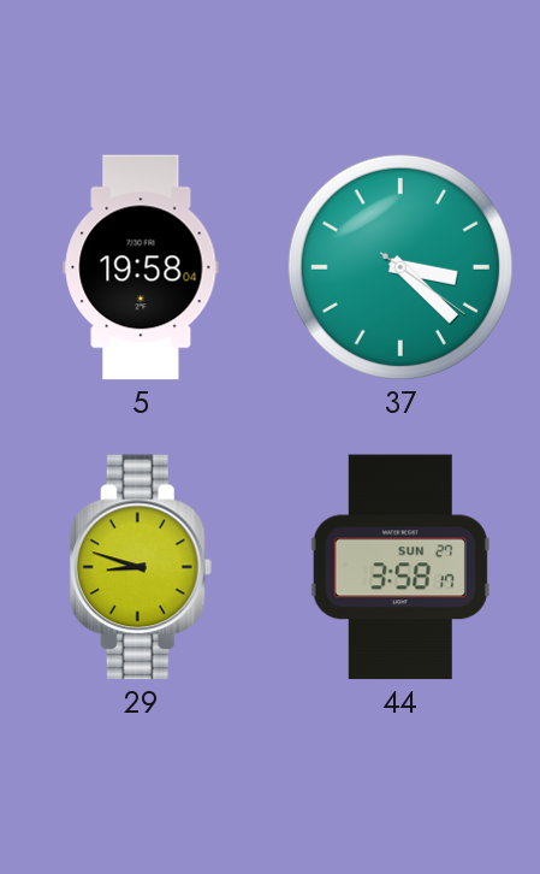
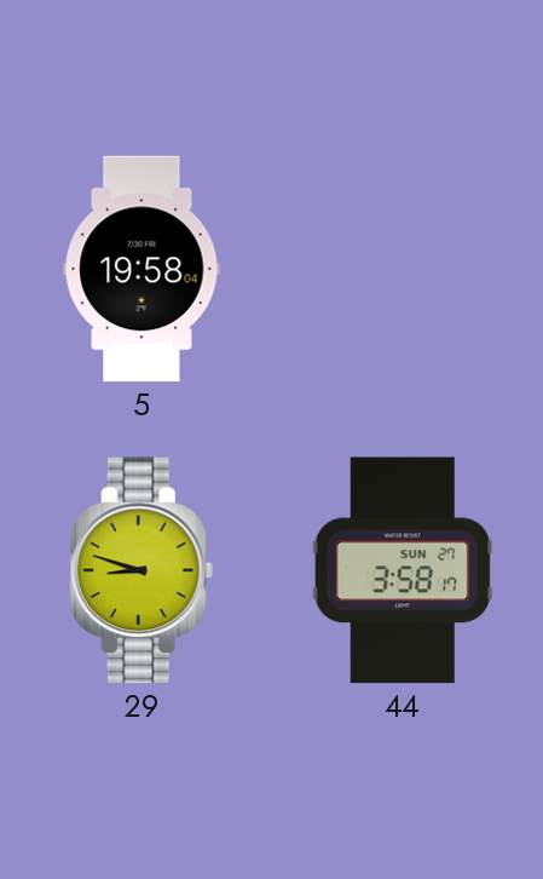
37: 3:22 -> none
